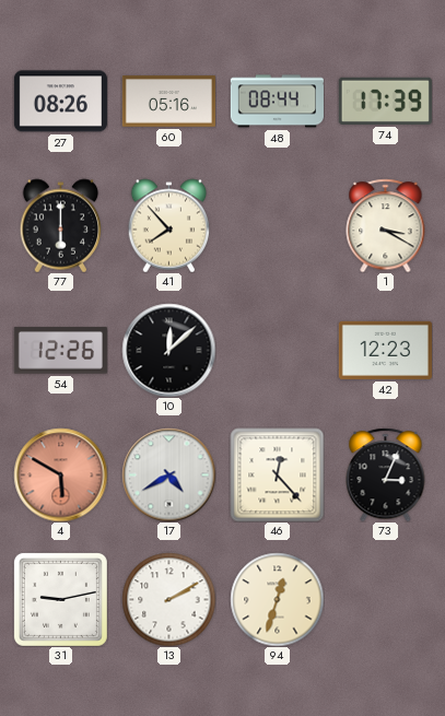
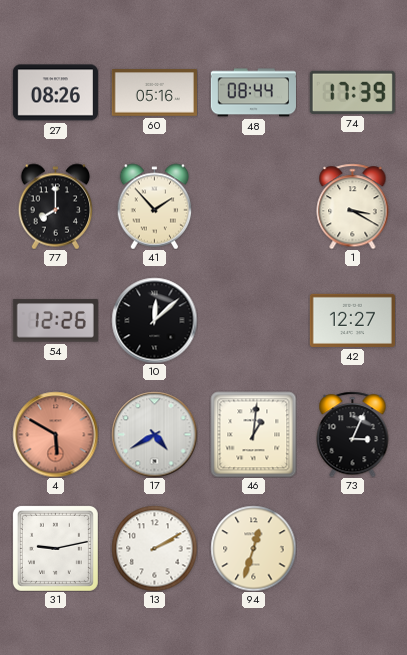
77: 6:00 -> 8:00
41: 7:53 -> 1:53
42: 12:23 -> 12:27
46: 12:23 -> 1:01
